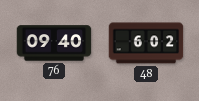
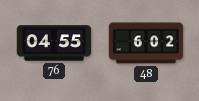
76: 09:40 -> 04:55
